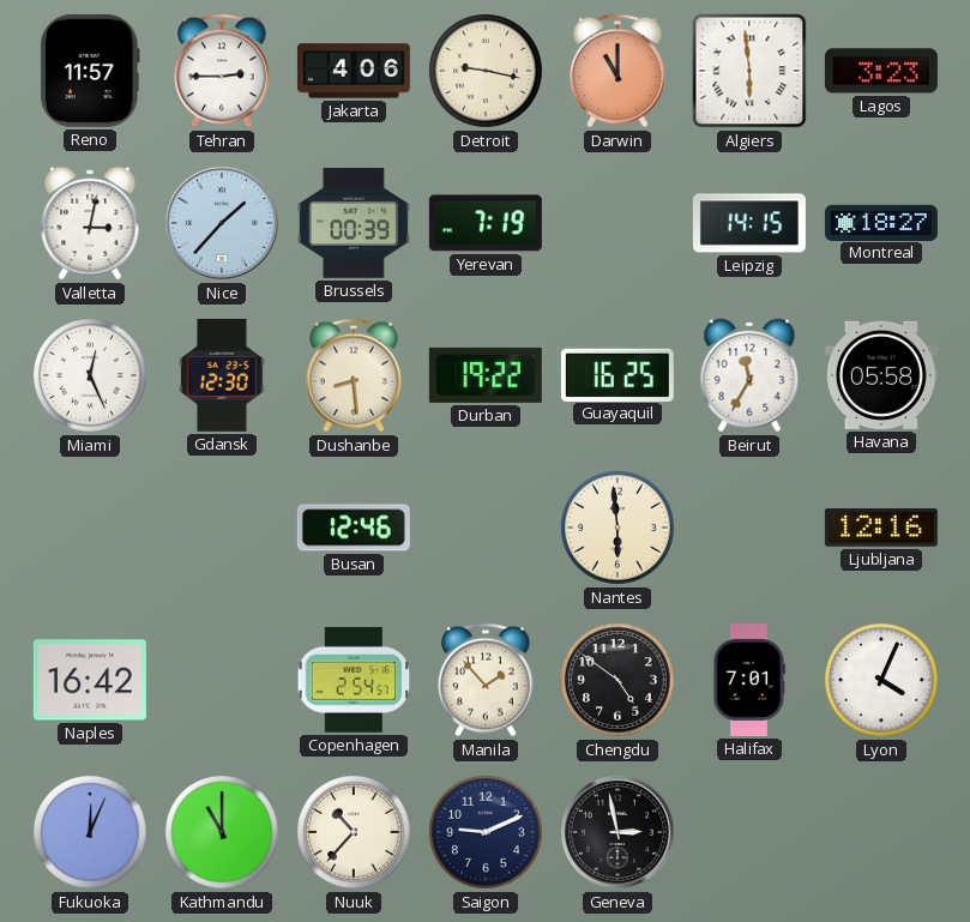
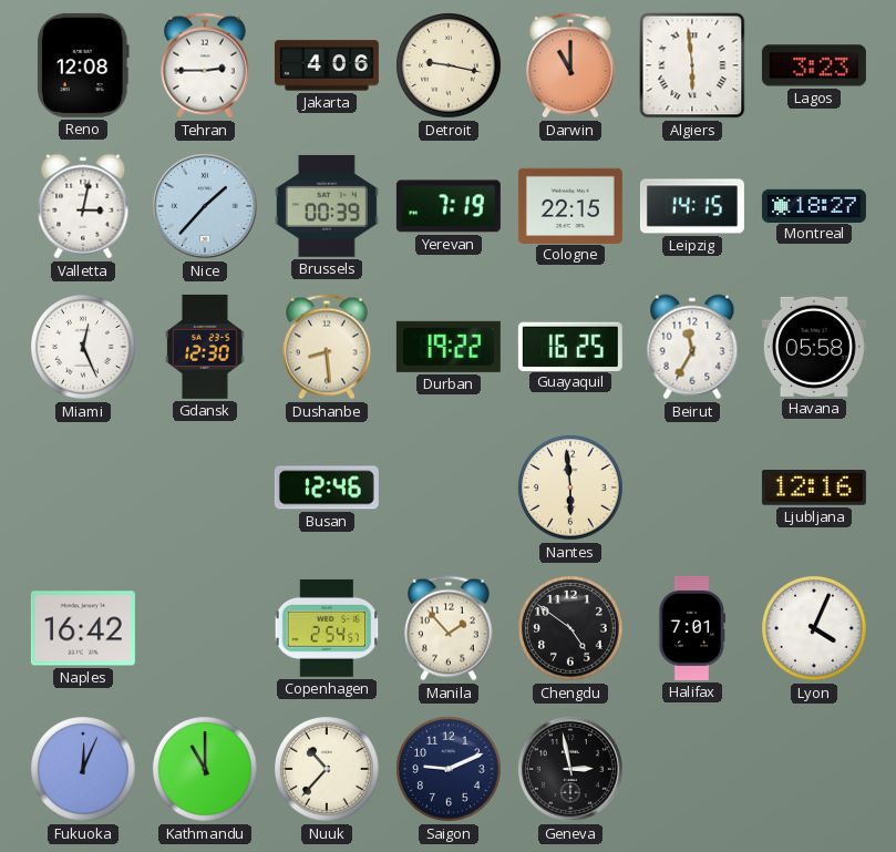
Reno: 11:57 -> 12:08
Cologne: none -> 22:15
